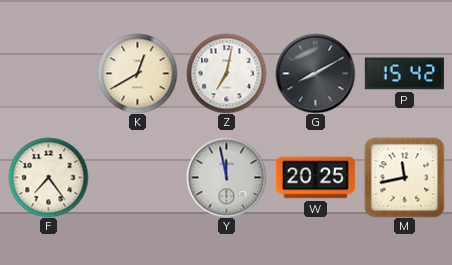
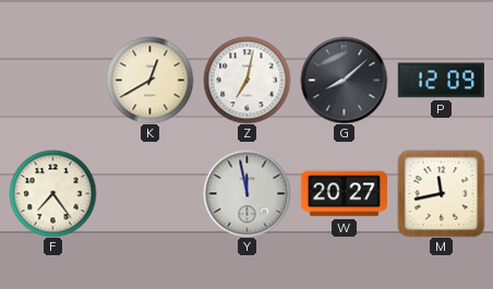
G: 8:10 -> 8:08
P: 15:42 -> 12:09
W: 20:25 -> 20:27
